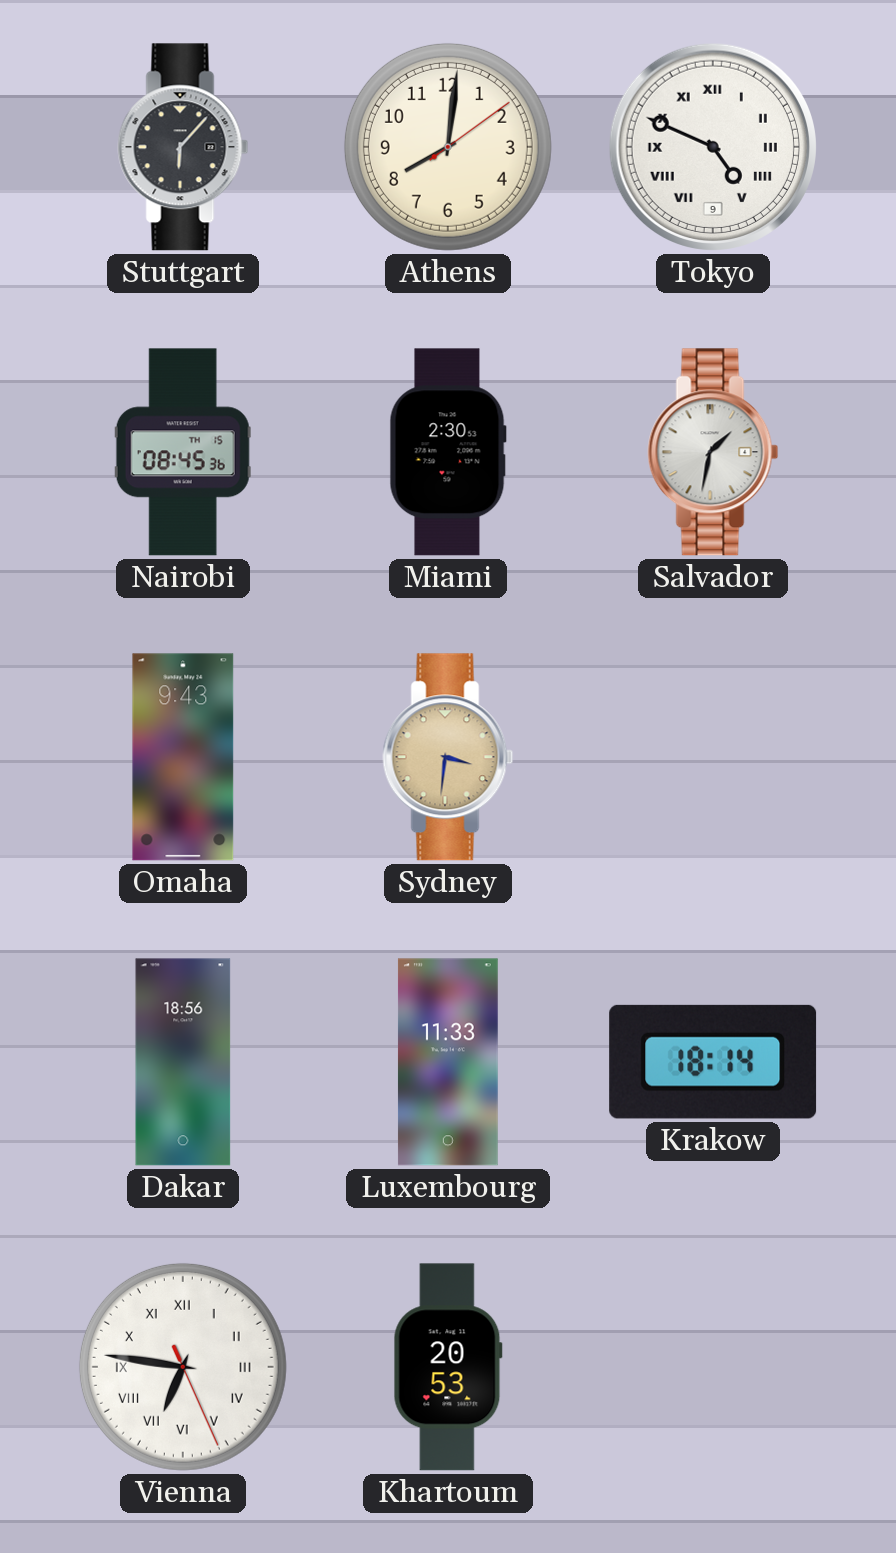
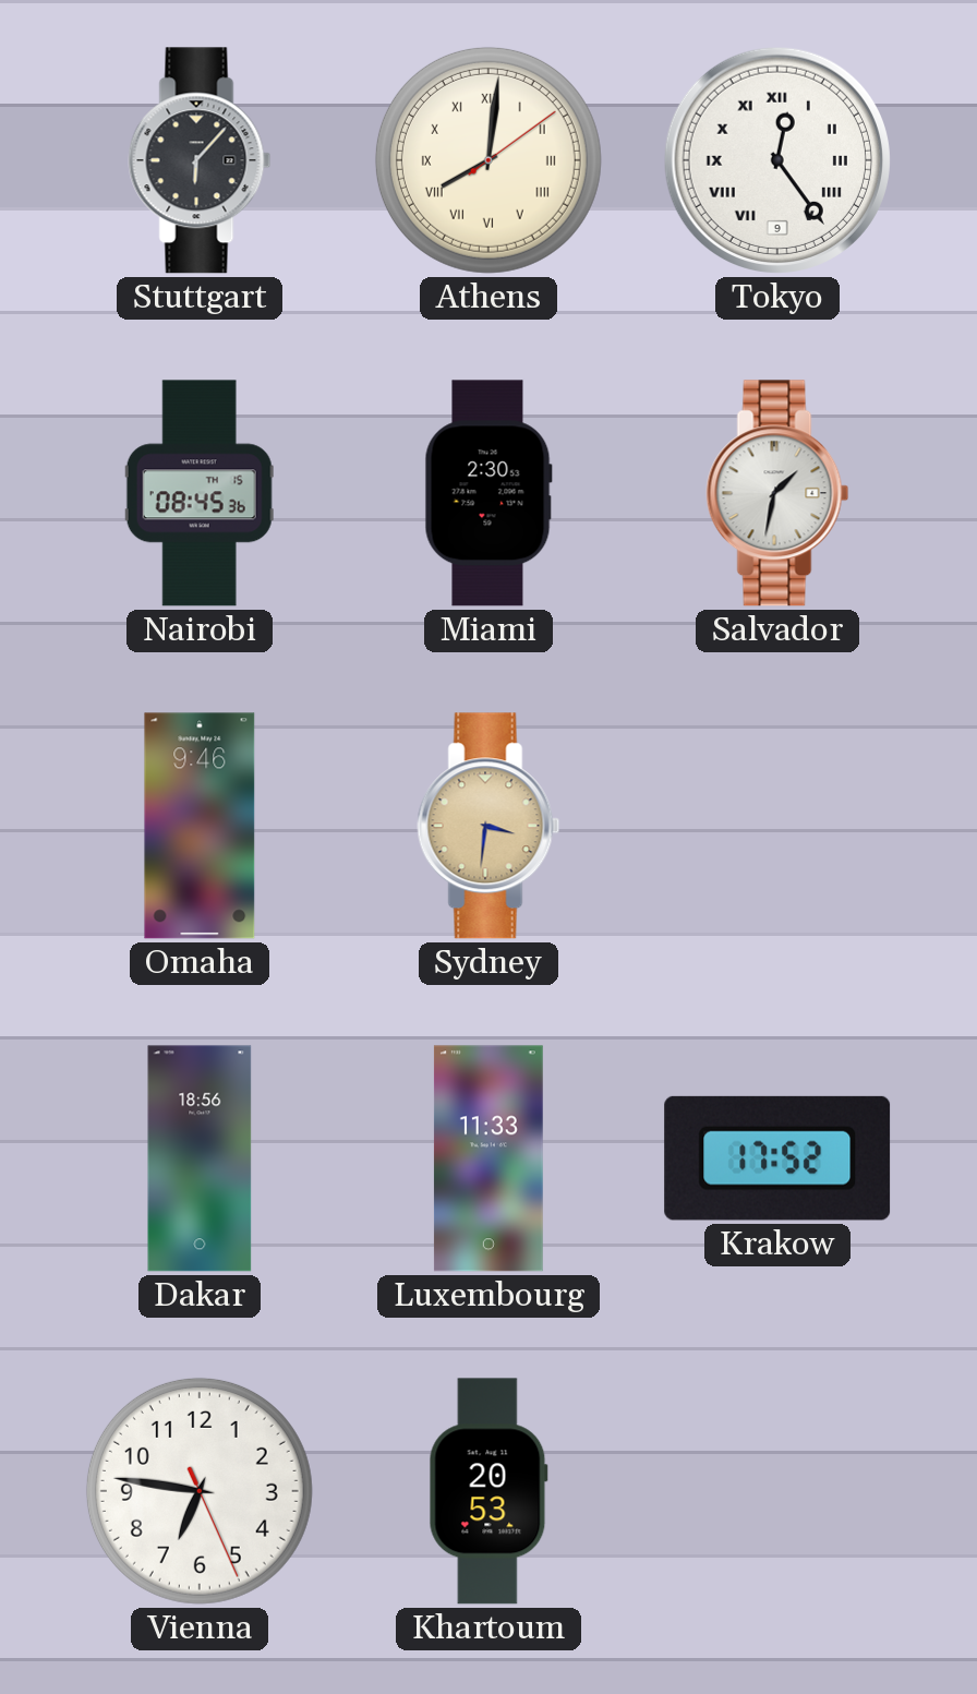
Athens numerals: Arabic -> Roman
Tokyo: 4:49 -> 12:24
Omaha: 9:43 -> 9:46
Krakow: 18:14 -> 17:52
Vienna numerals: Roman -> Arabic
